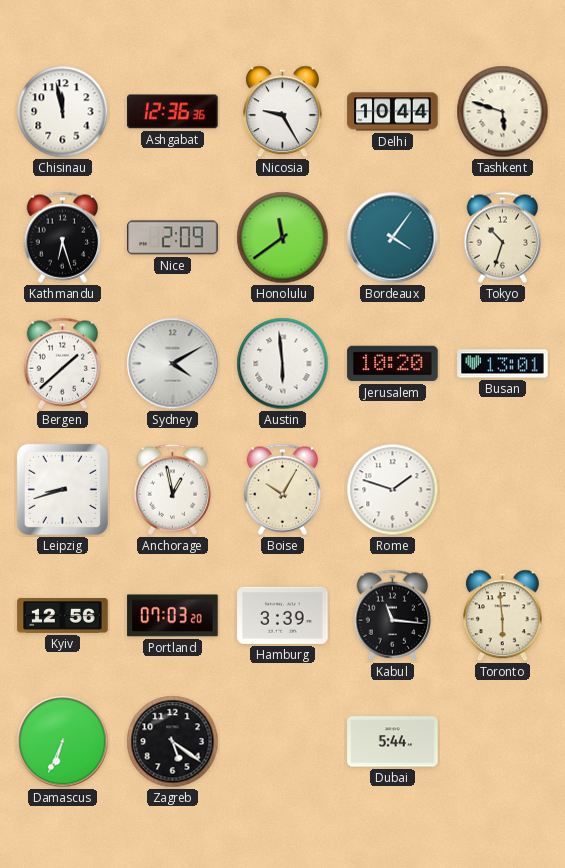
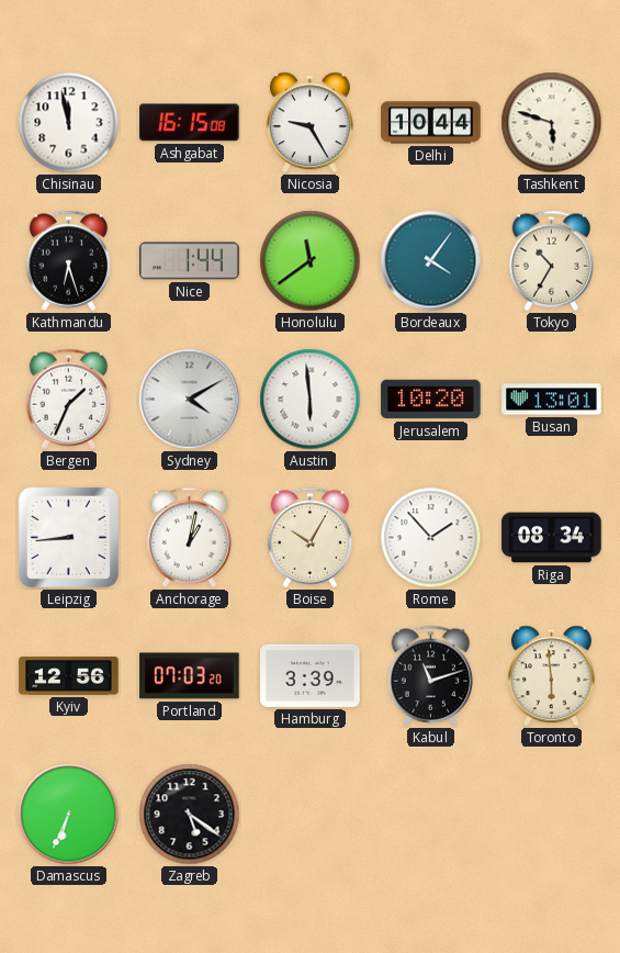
Ashgabat: 12:36 -> 16:15
Nice: 2:09 -> 1:44
Tokyo: 10:33 -> 10:35
Bergen: 1:38 -> 1:34
Leipzig: 8:42 -> 8:44
Anchorage: 12:58 -> 1:02
Rome: 1:48 -> 1:53
Riga: none -> 08:34
Kabul: 11:16 -> 11:12
Dubai: 5:44 -> none
